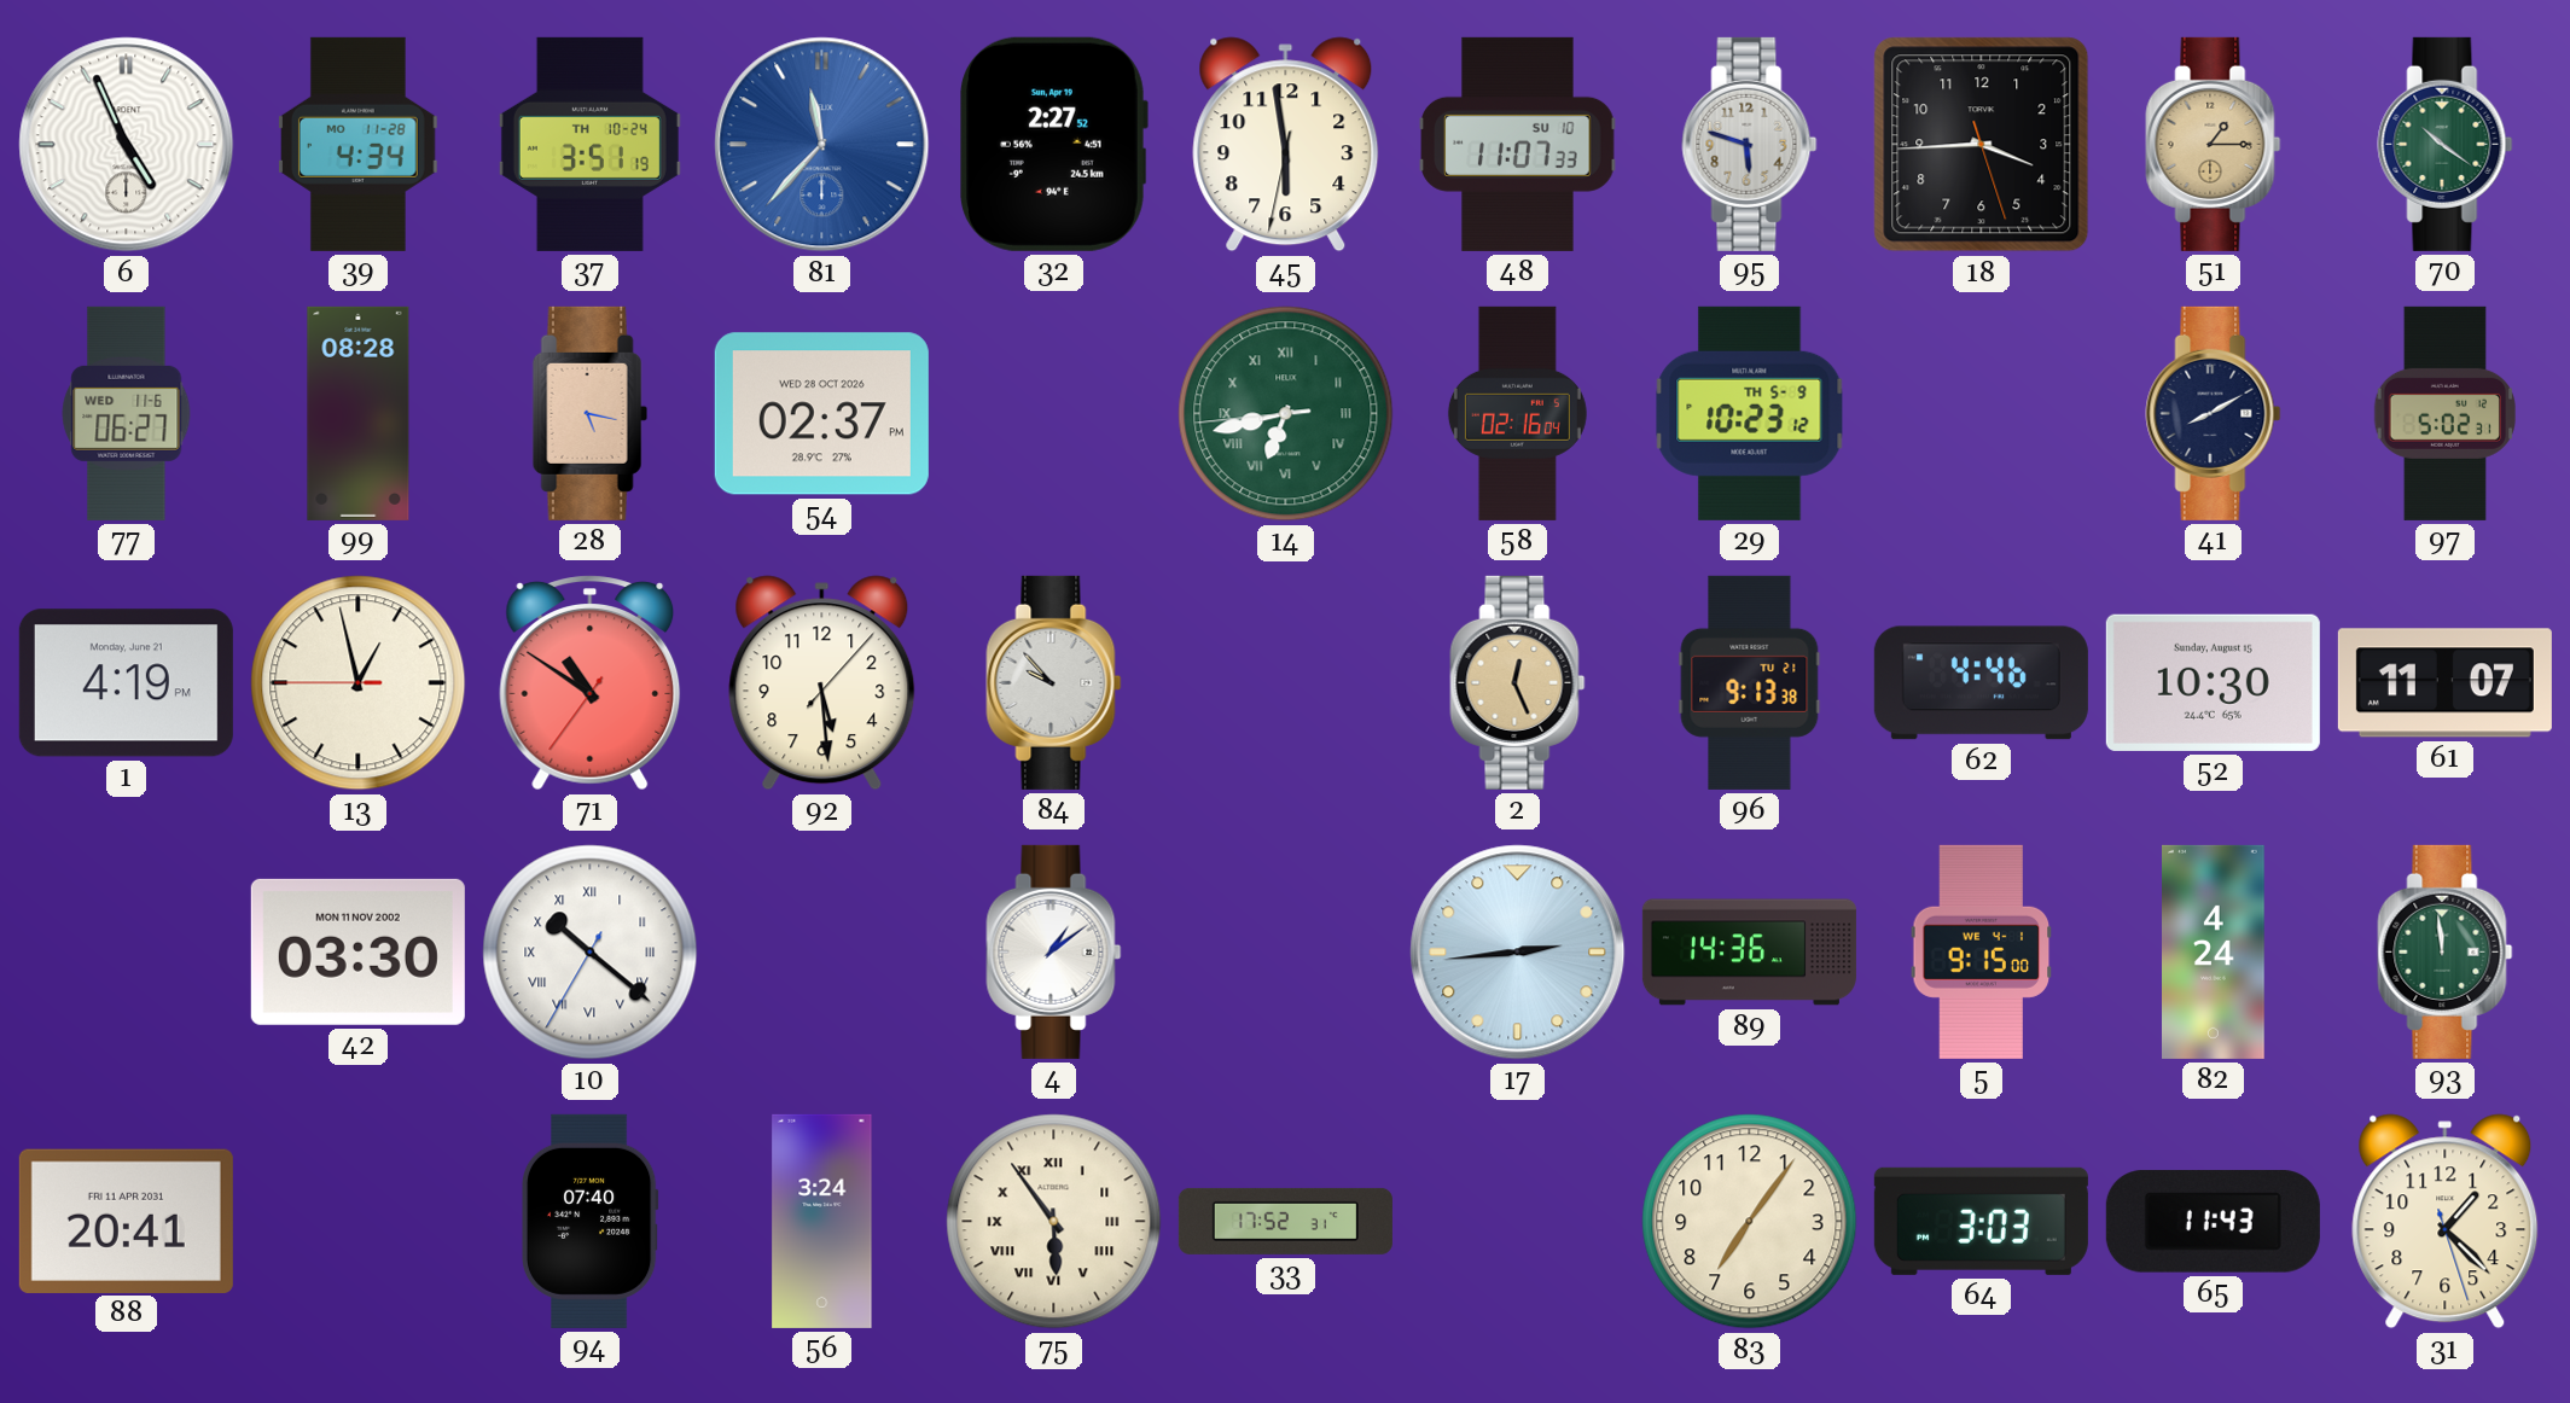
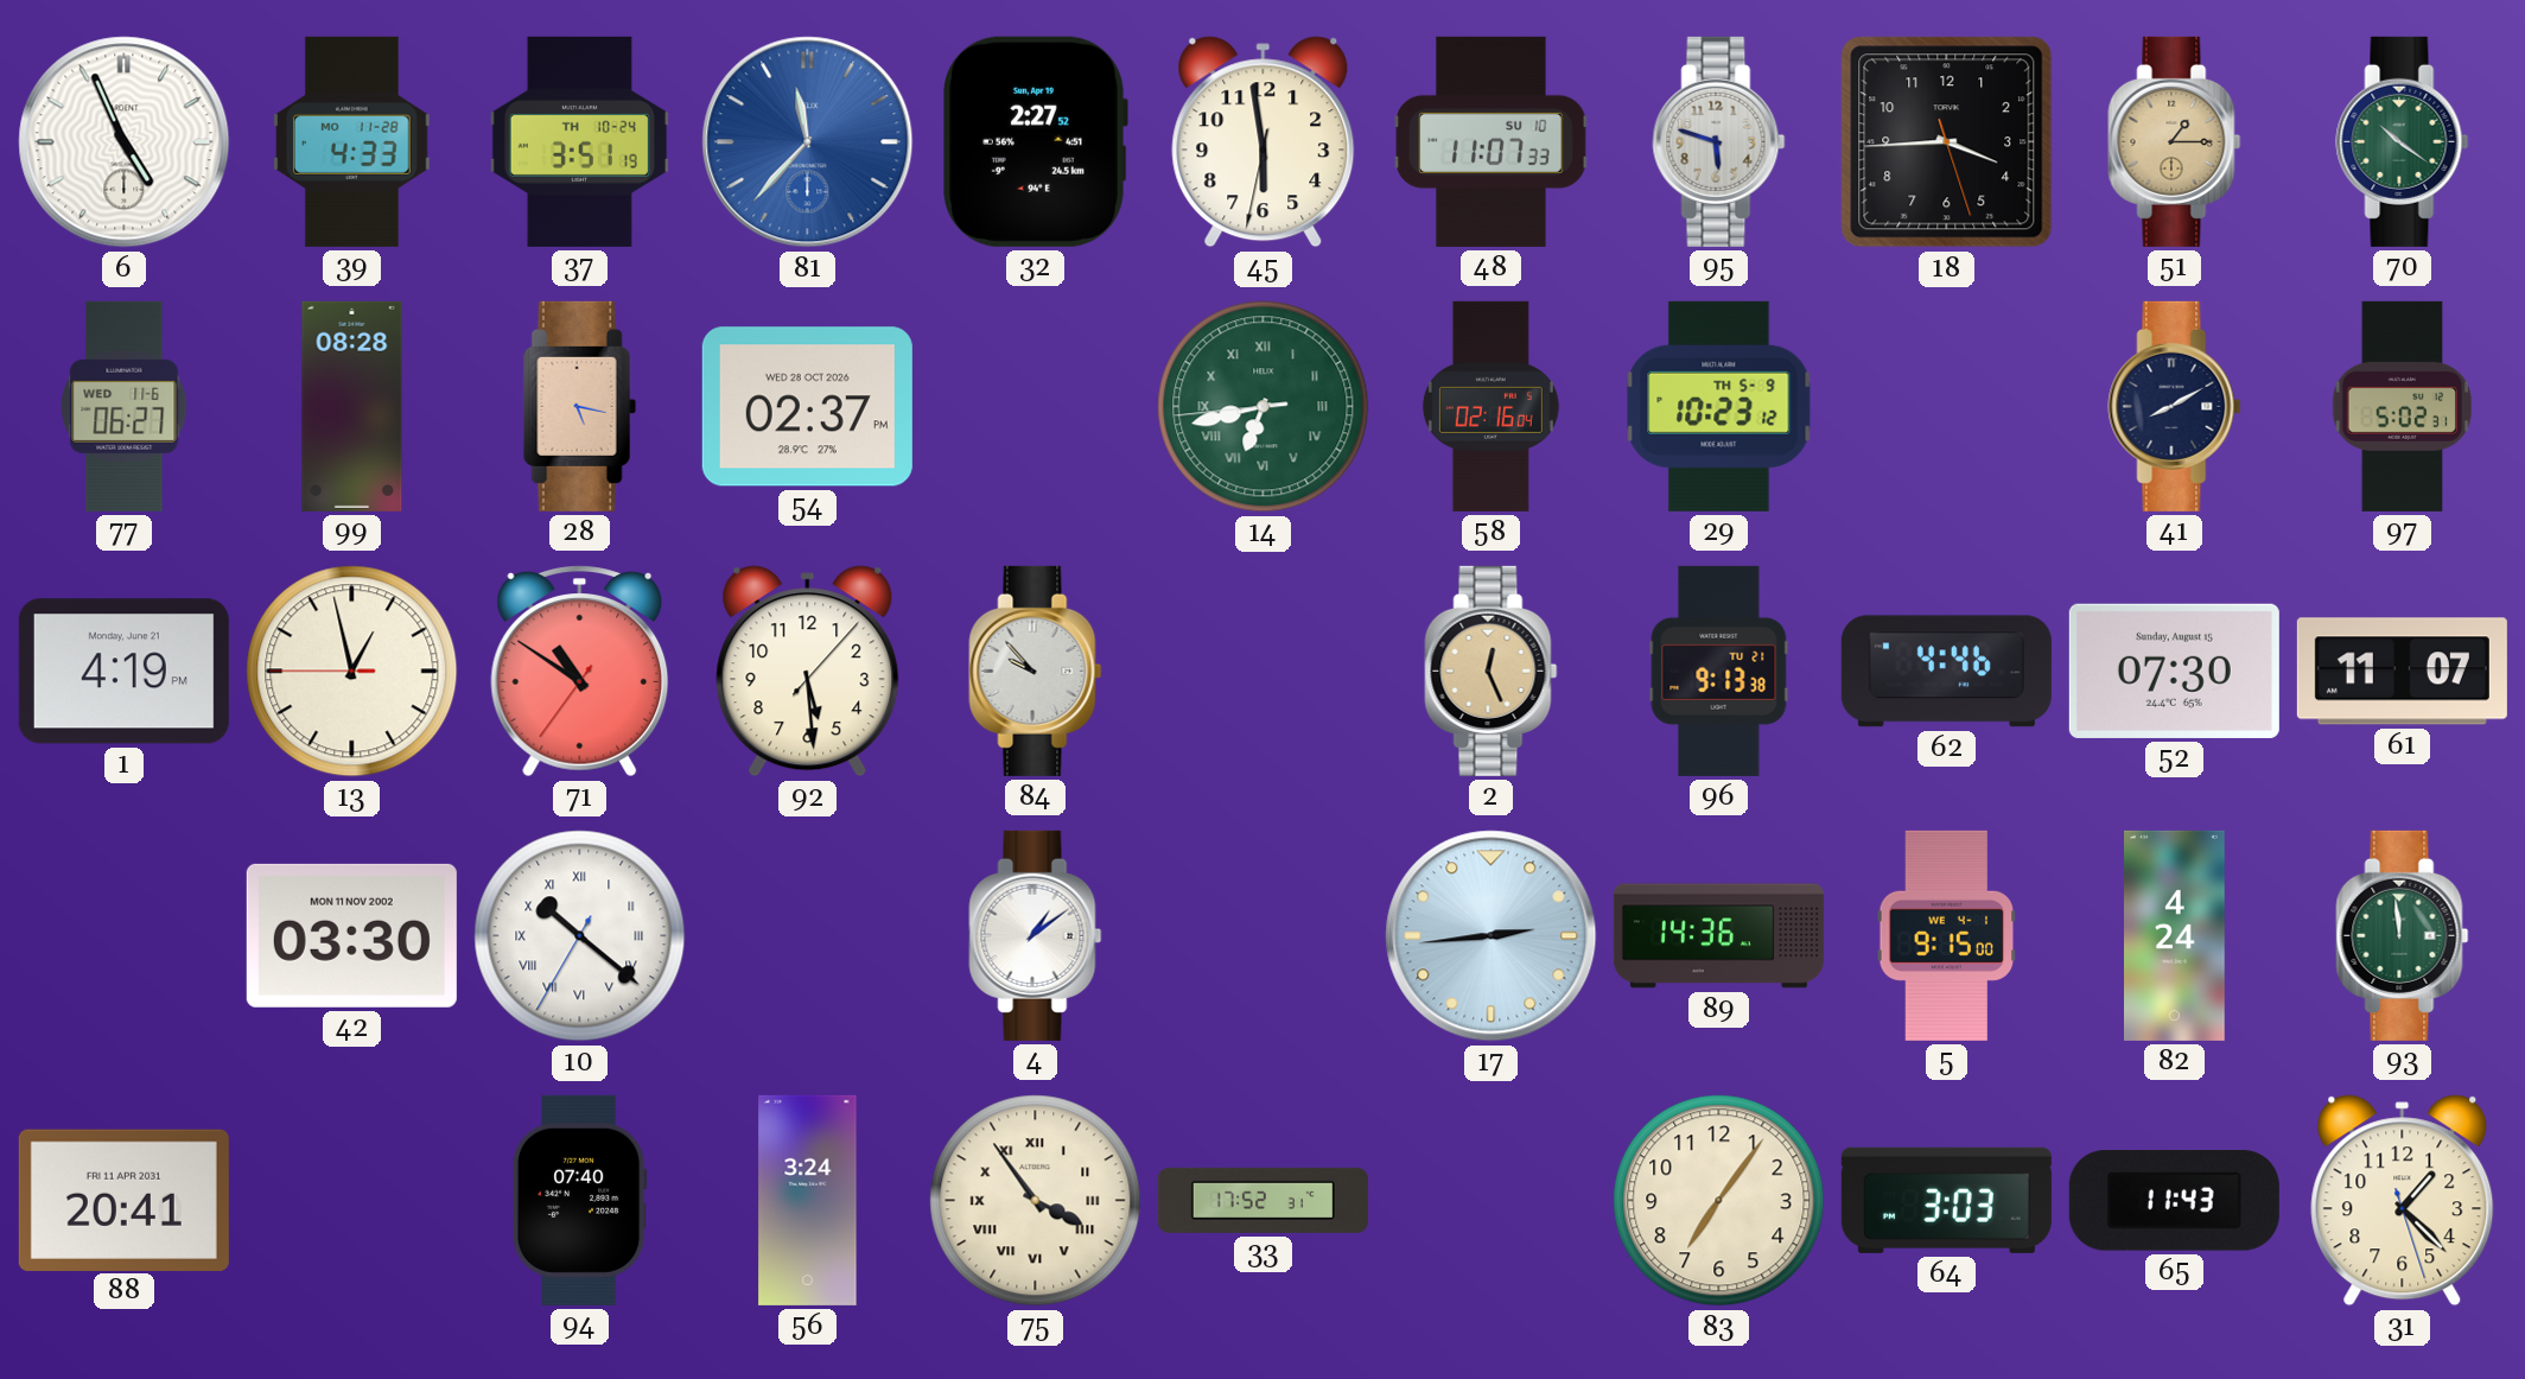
39: 4:34 -> 4:33
52: 10:30 -> 07:30
75: 5:54 -> 3:54
